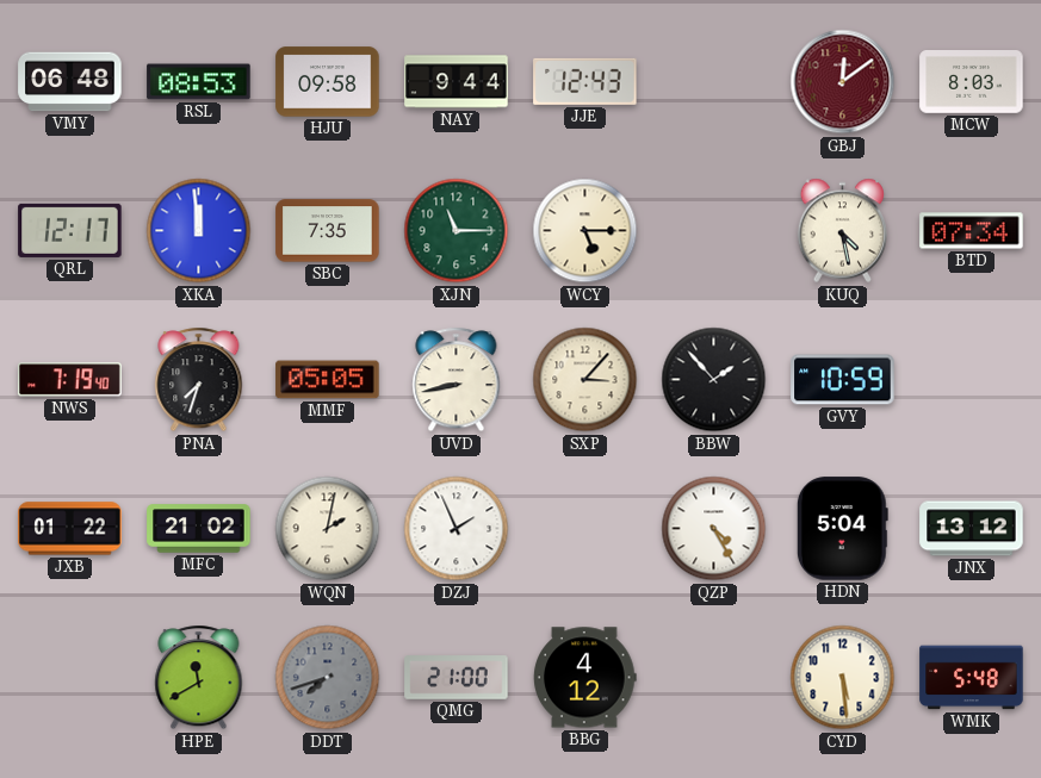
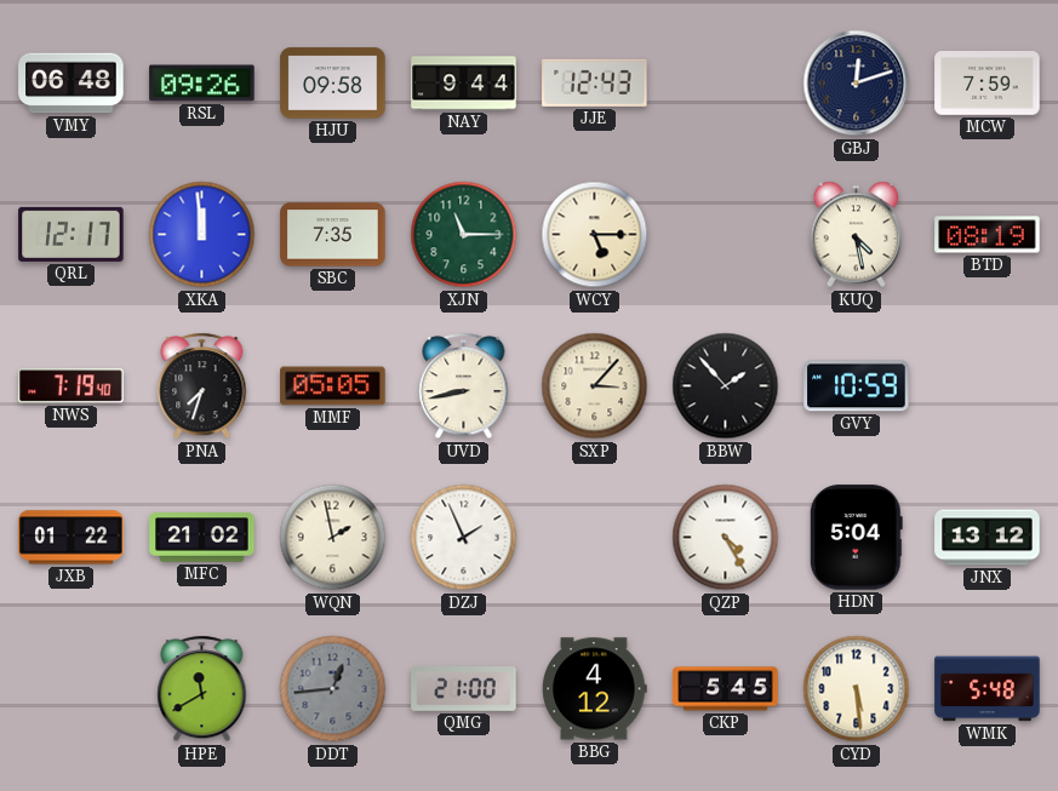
RSL: 08:53 -> 09:26
GBJ: 12:09 -> 12:12
GBJ dial: burgundy -> navy
MCW: 8:03 -> 7:59
BTD: 07:34 -> 08:19
WQN: 2:02 -> 1:58
DDT: 7:42 -> 12:44
CKP: none -> 5:45
